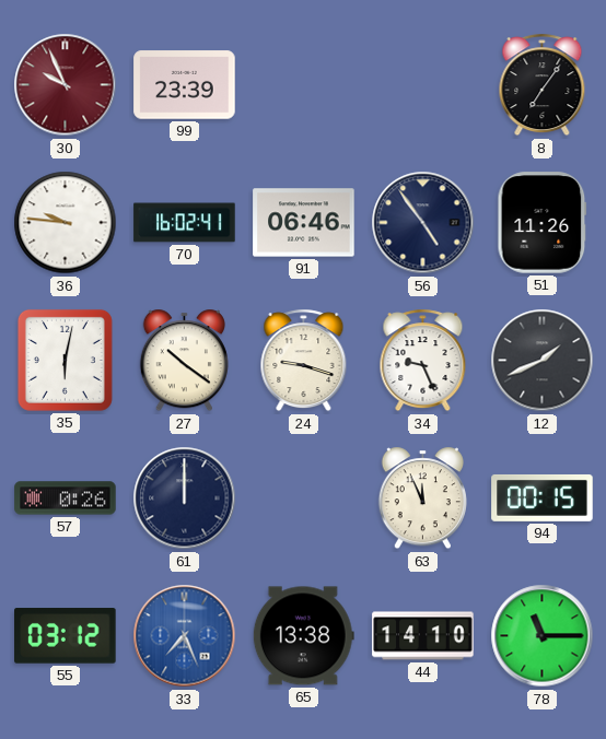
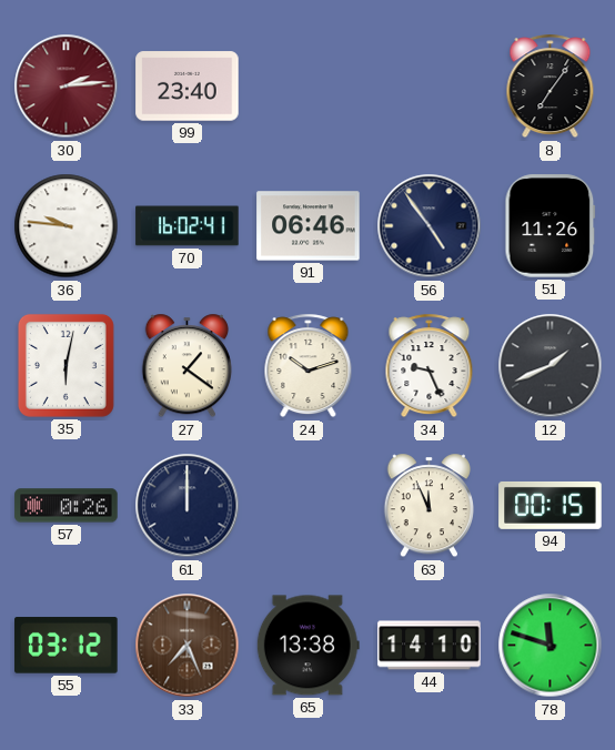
30: 9:56 -> 2:14
99: 23:39 -> 23:40
27: 10:21 -> 1:21
24: 9:18 -> 10:12
33 dial: blue -> brown
78: 11:15 -> 11:48
